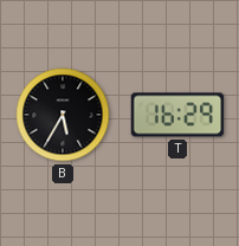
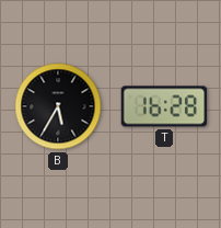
T: 16:29 -> 16:28
